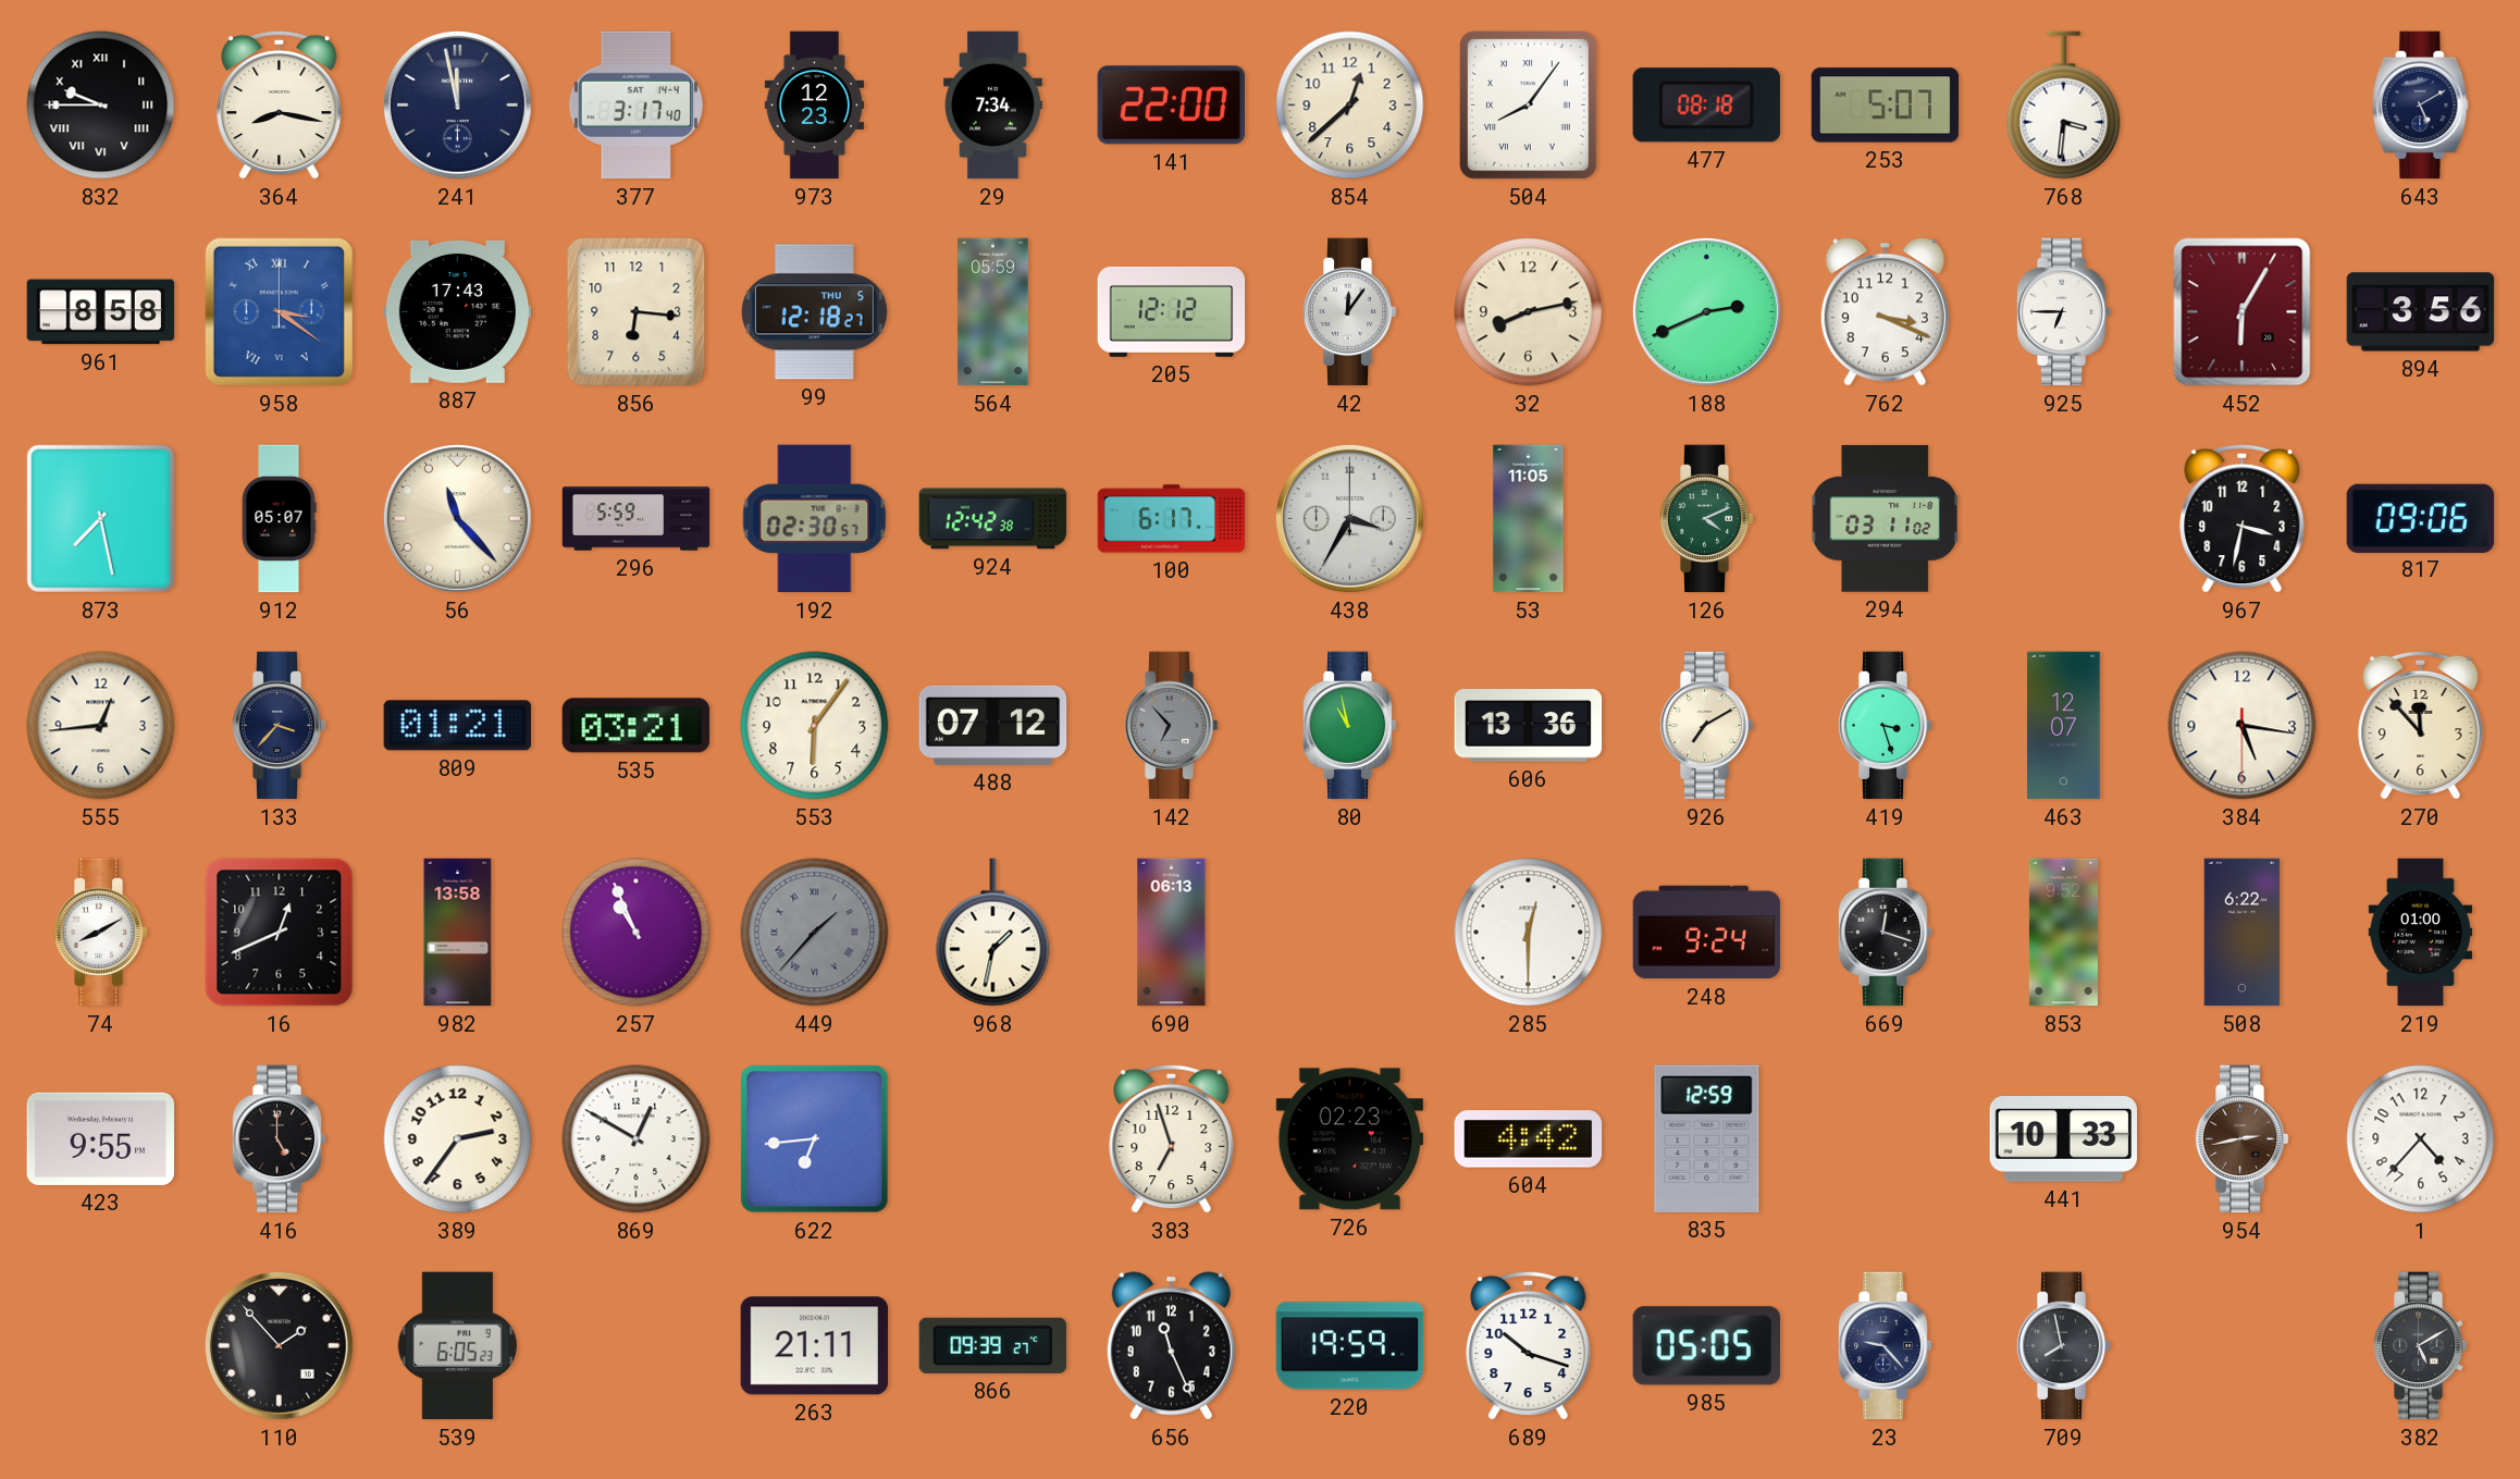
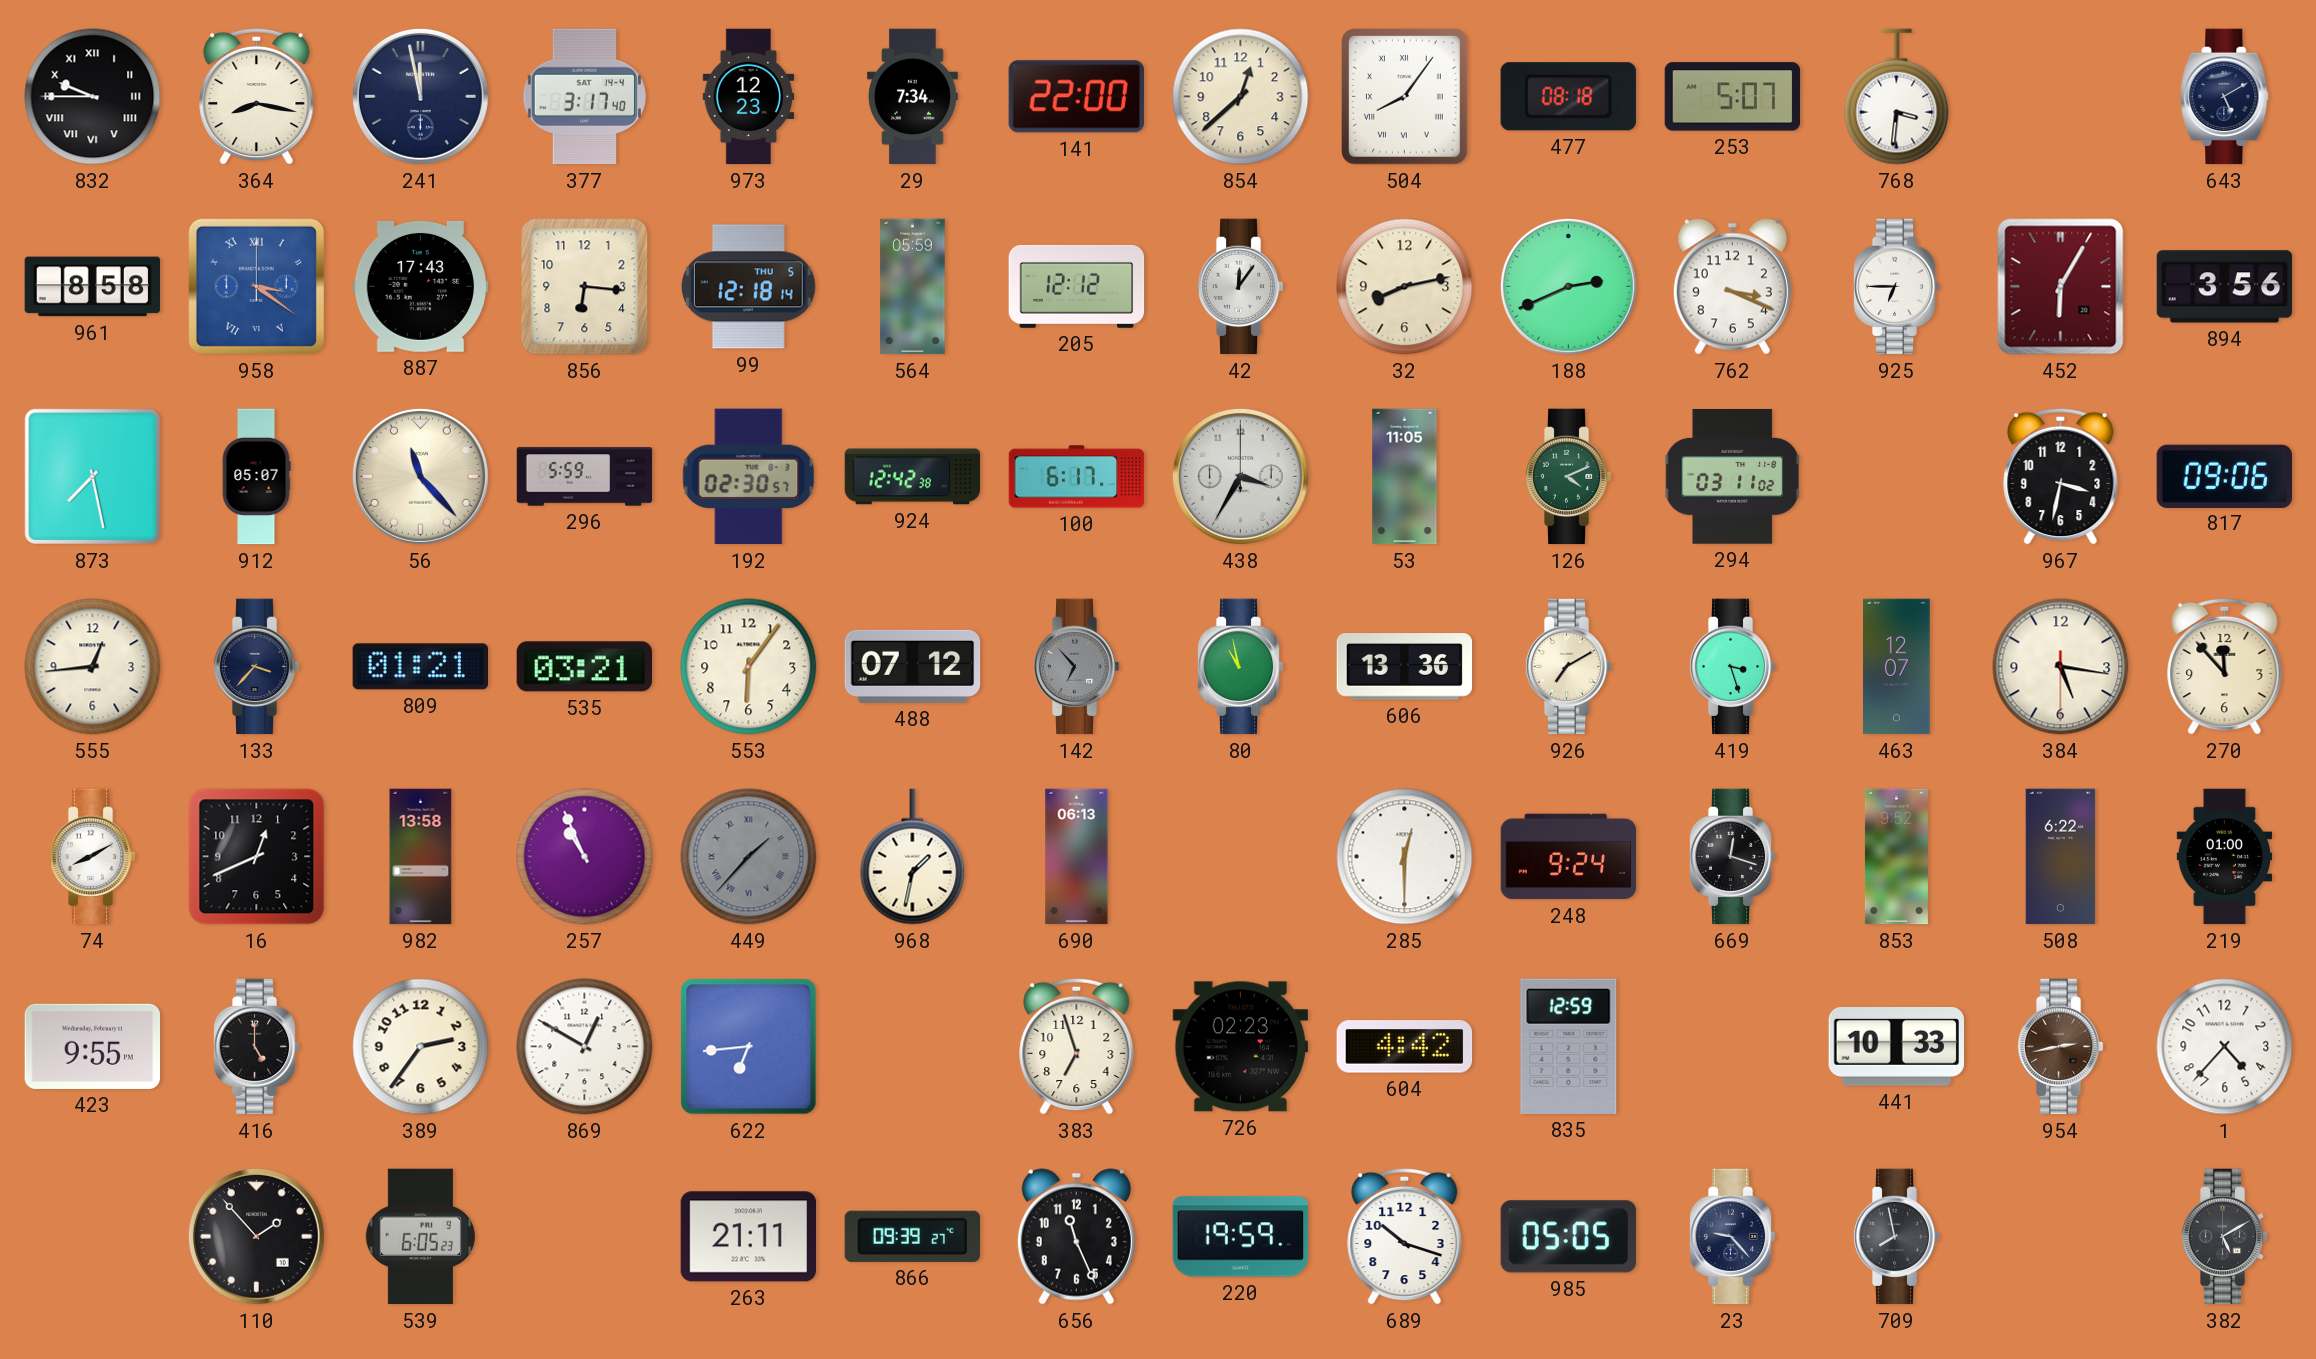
99: 12:18:27 -> 12:18:14
